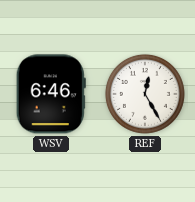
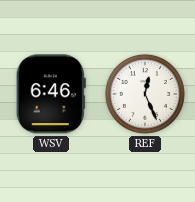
REF: 12:25 -> 12:26
